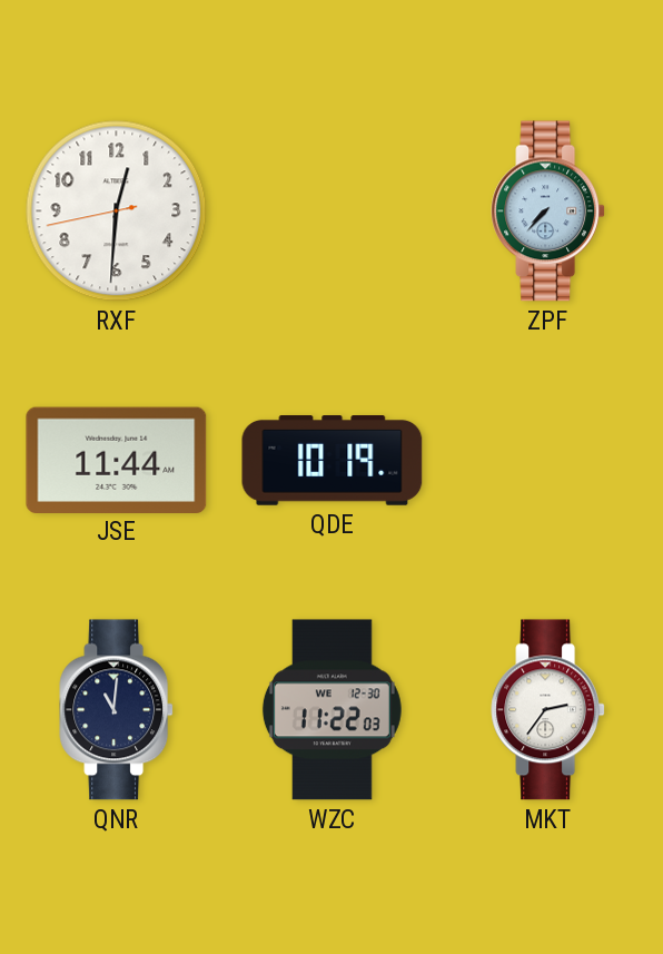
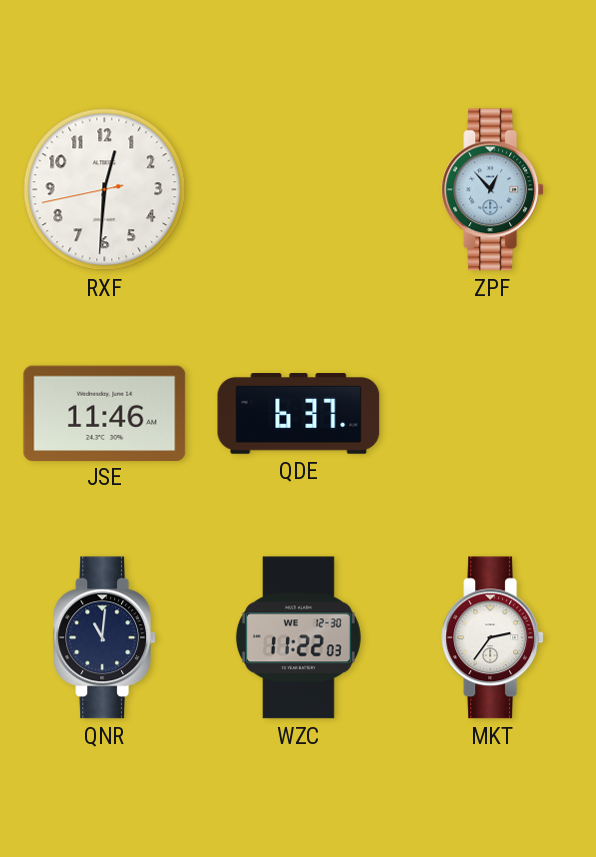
ZPF: 7:37 -> 12:53
JSE: 11:44 -> 11:46
QDE: 10:19 -> 6:37
